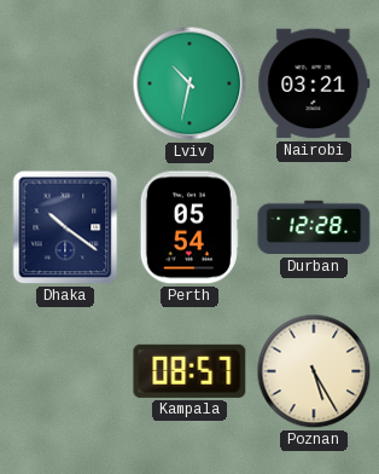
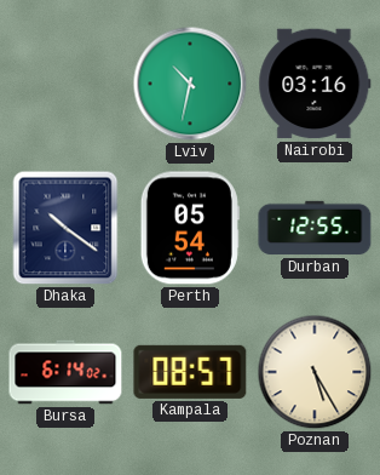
Nairobi: 03:21 -> 03:16
Durban: 12:28 -> 12:55
Bursa: none -> 6:14
